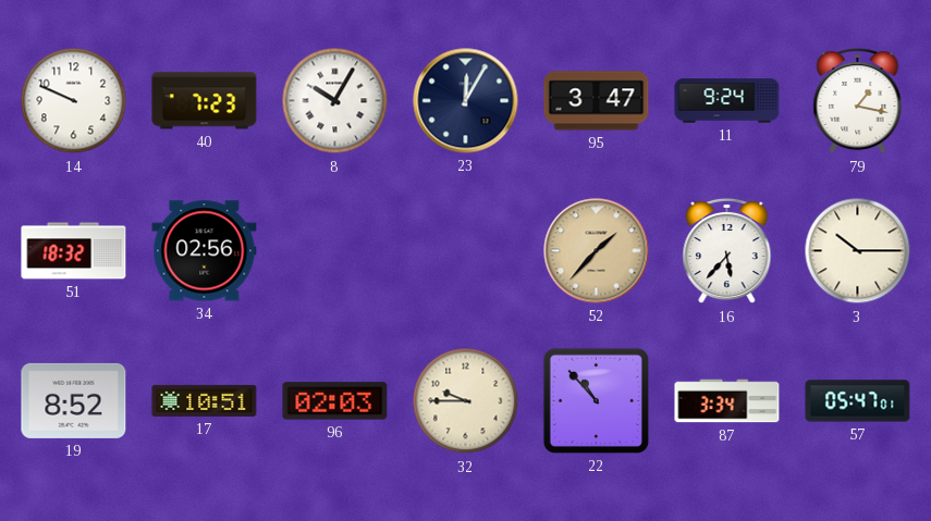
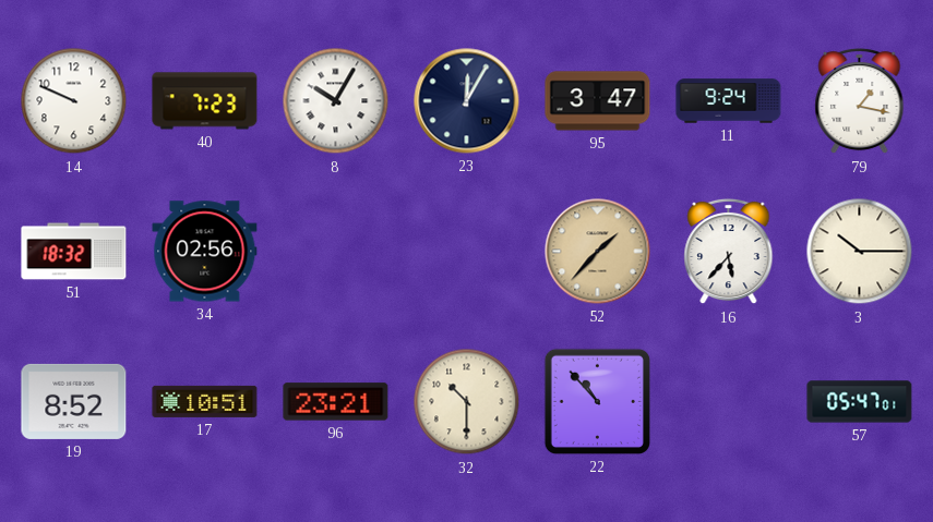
96: 02:03 -> 23:21
32: 9:45 -> 10:30
87: 3:34 -> none
